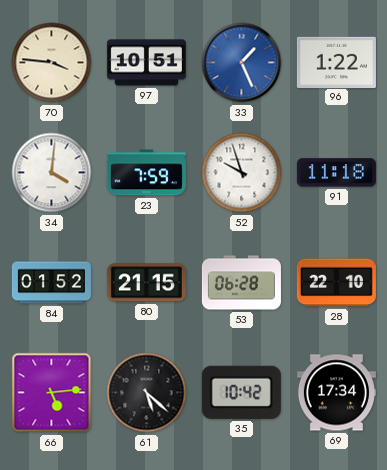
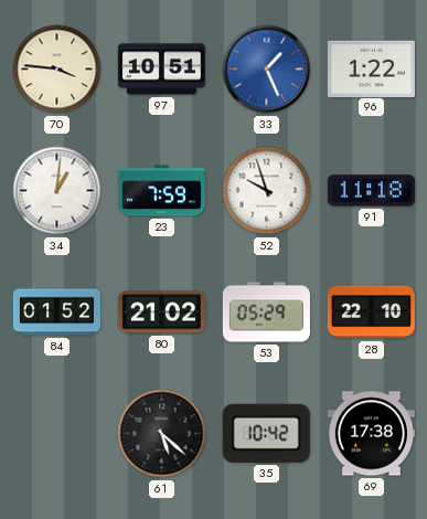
34: 4:01 -> 1:01
80: 21:15 -> 21:02
53: 06:28 -> 05:29
66: 5:14 -> none
69: 17:34 -> 17:38
